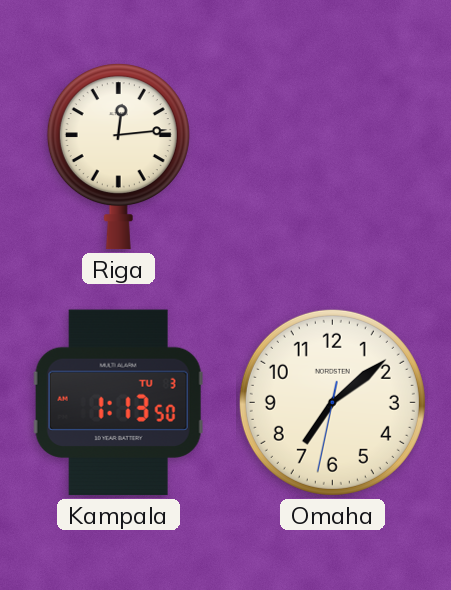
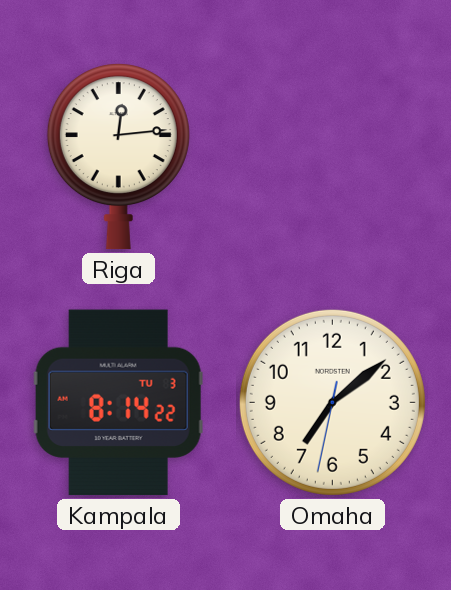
Kampala: 1:13 -> 8:14
